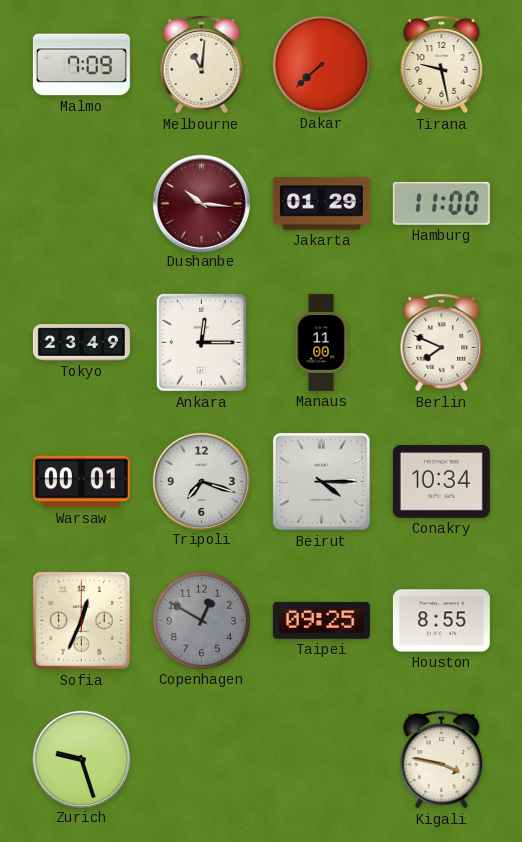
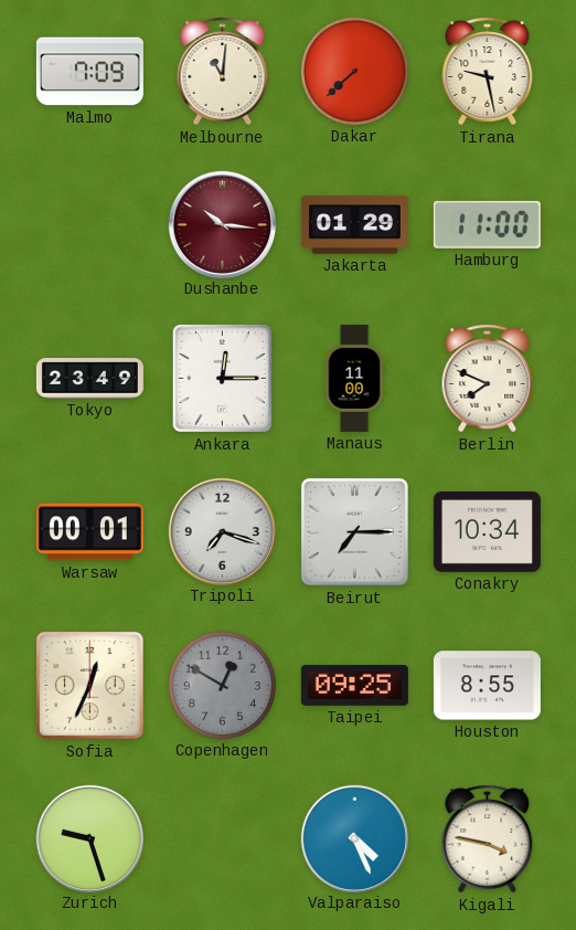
Beirut: 4:15 -> 7:15
Valparaiso: none -> 4:26
